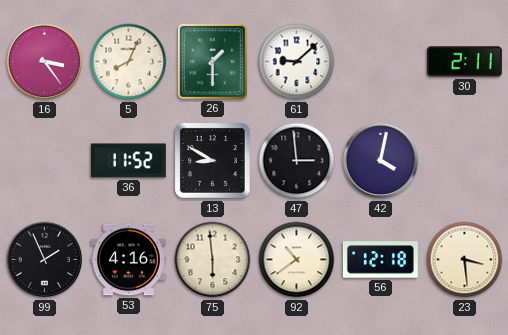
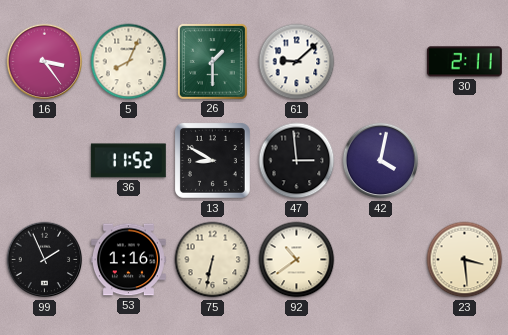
53: 4:16 -> 1:16
75: 5:59 -> 6:32
56: 12:18 -> none
